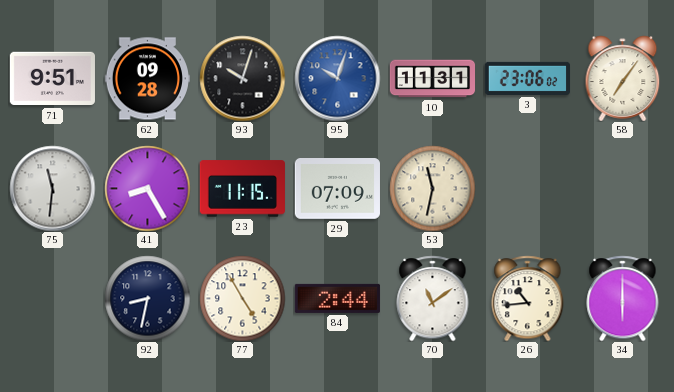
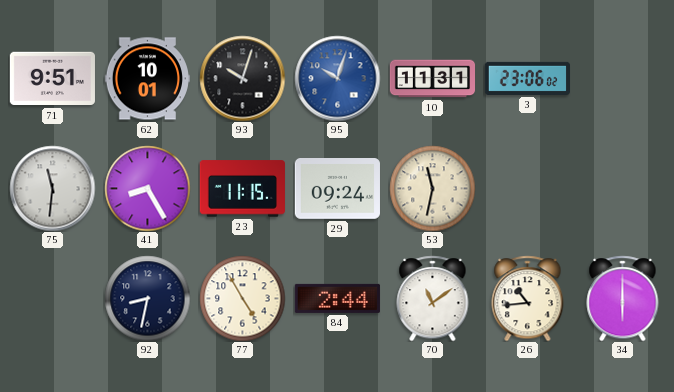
62: 09:28 -> 10:01
58: 7:06 -> none
29: 07:09 -> 09:24
